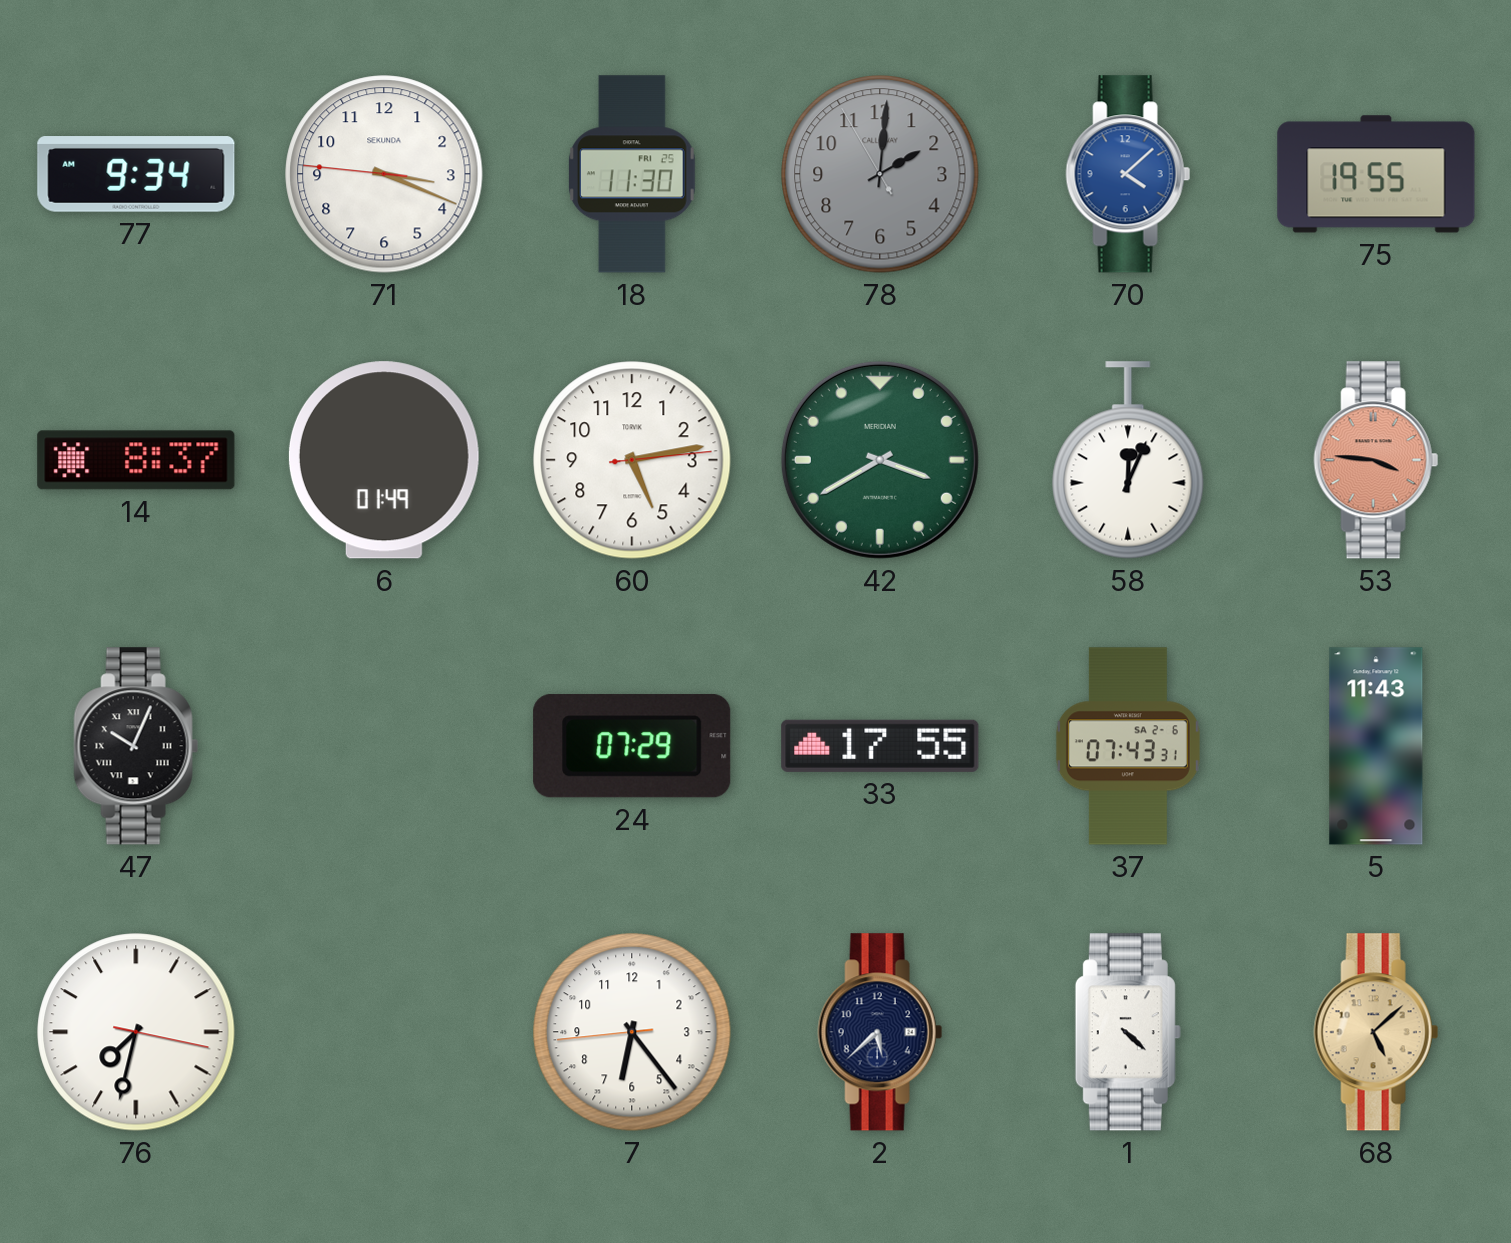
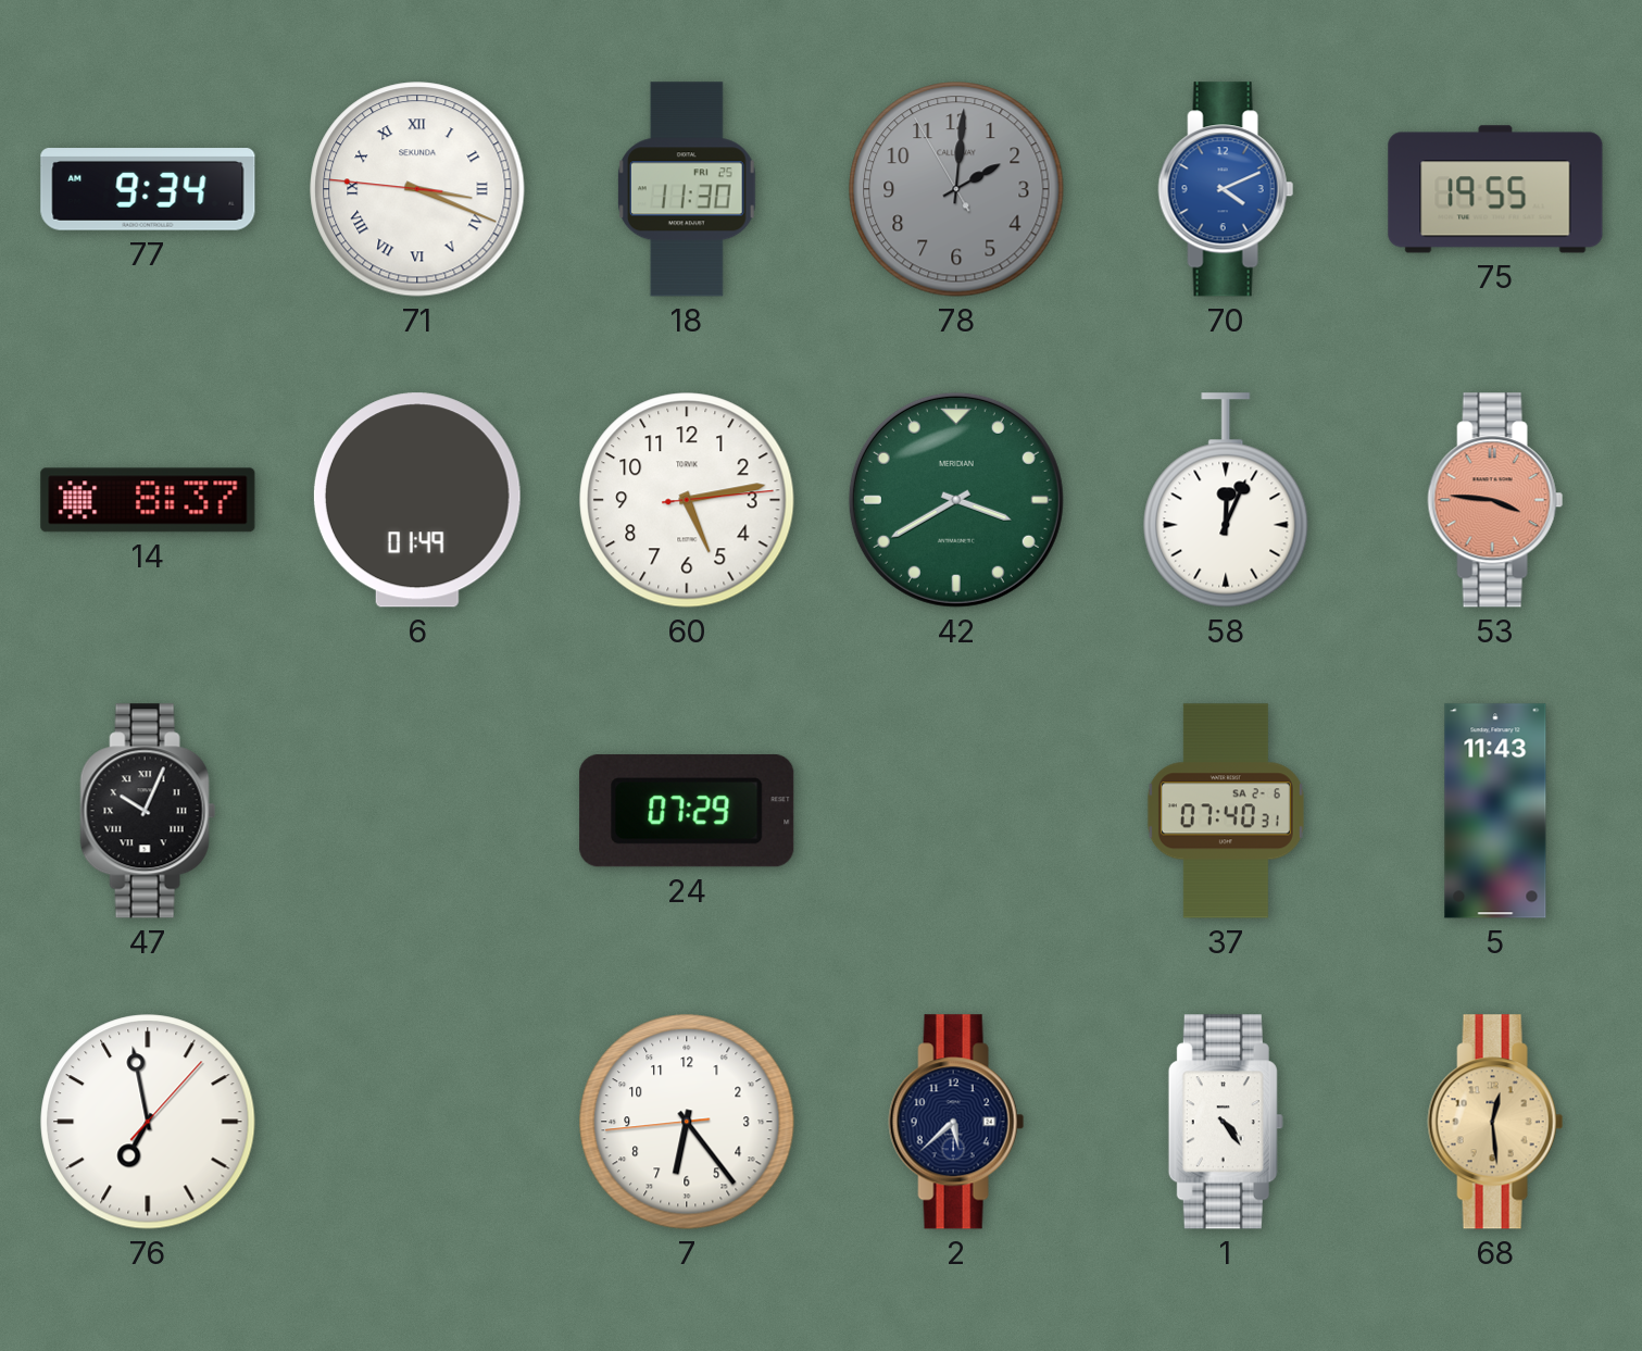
71 numerals: Arabic -> Roman
70: 4:08 -> 4:11
33: 17:55 -> none
37: 07:43 -> 07:40
76: 7:32 -> 6:58
1: 4:22 -> 4:24
68: 5:08 -> 12:29
